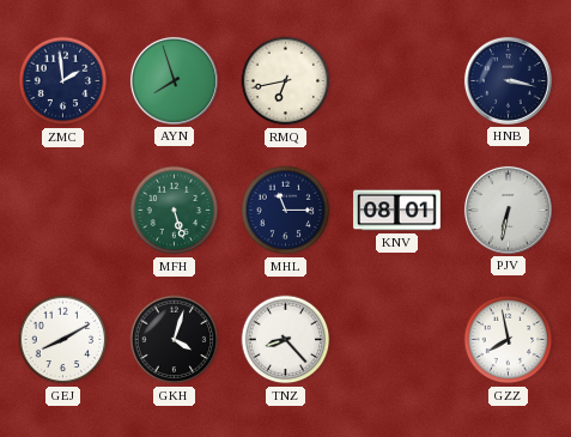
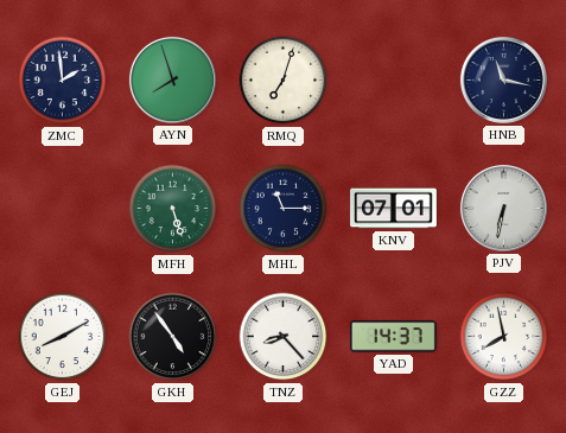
RMQ: 6:43 -> 7:03
HNB: 3:17 -> 11:17
KNV: 08:01 -> 07:01
GKH: 4:03 -> 4:54
YAD: none -> 14:37
